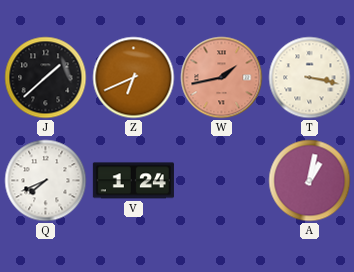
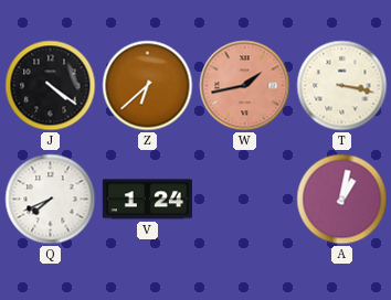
J: 1:38 -> 4:21
Z: 6:41 -> 6:38
